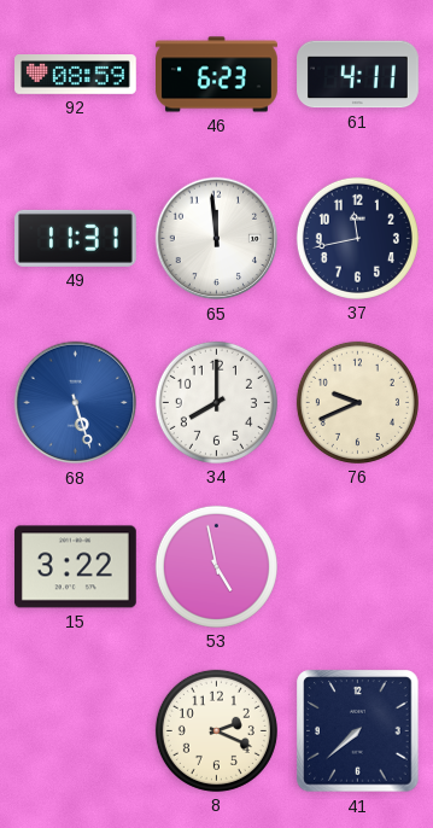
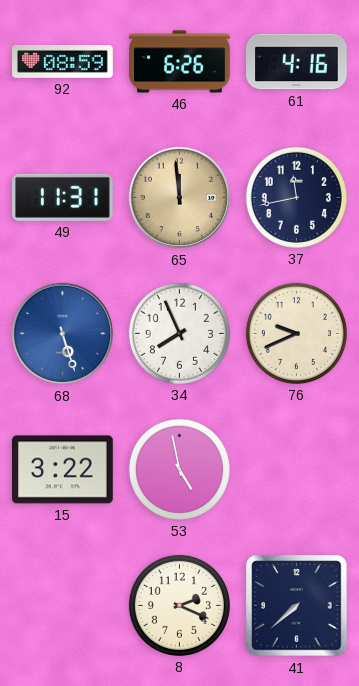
46: 6:23 -> 6:26
61: 4:11 -> 4:16
65 dial: white -> champagne
34: 8:00 -> 7:56
